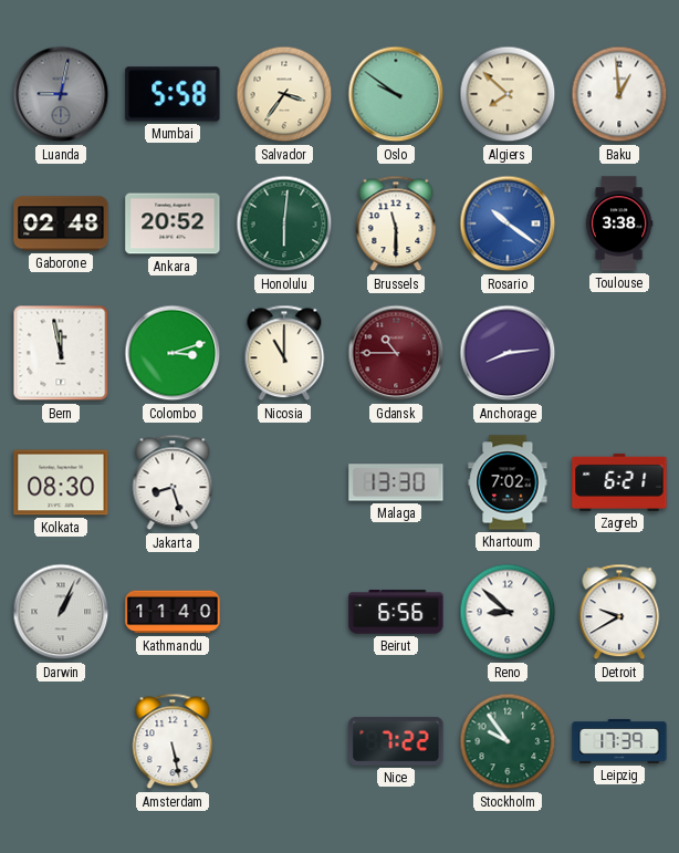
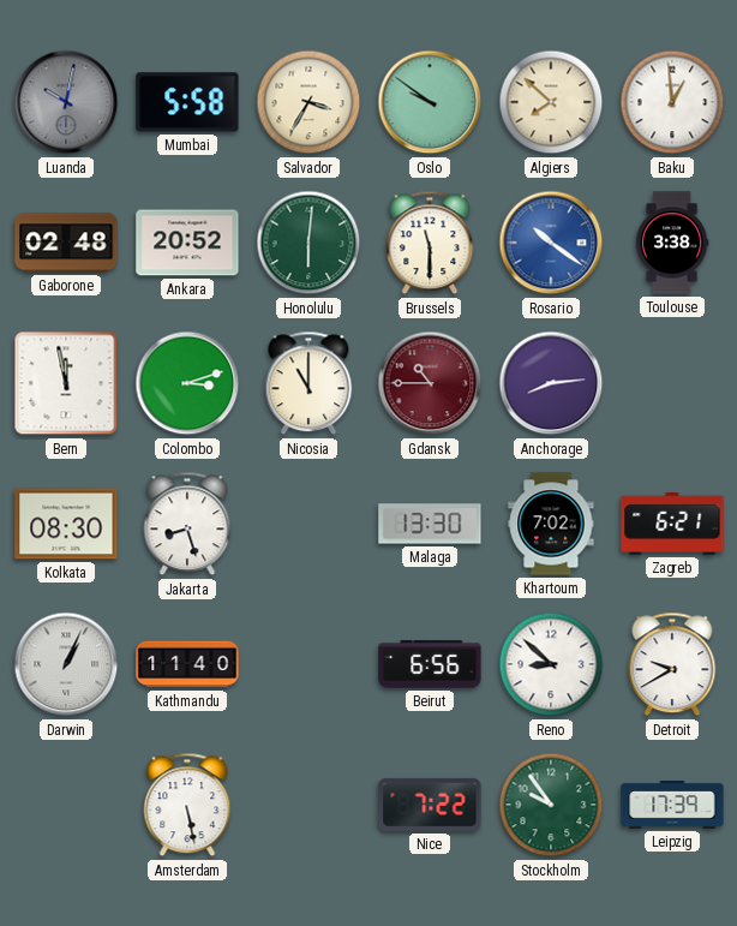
Luanda: 9:02 -> 10:02
Salvador: 3:36 -> 3:35
